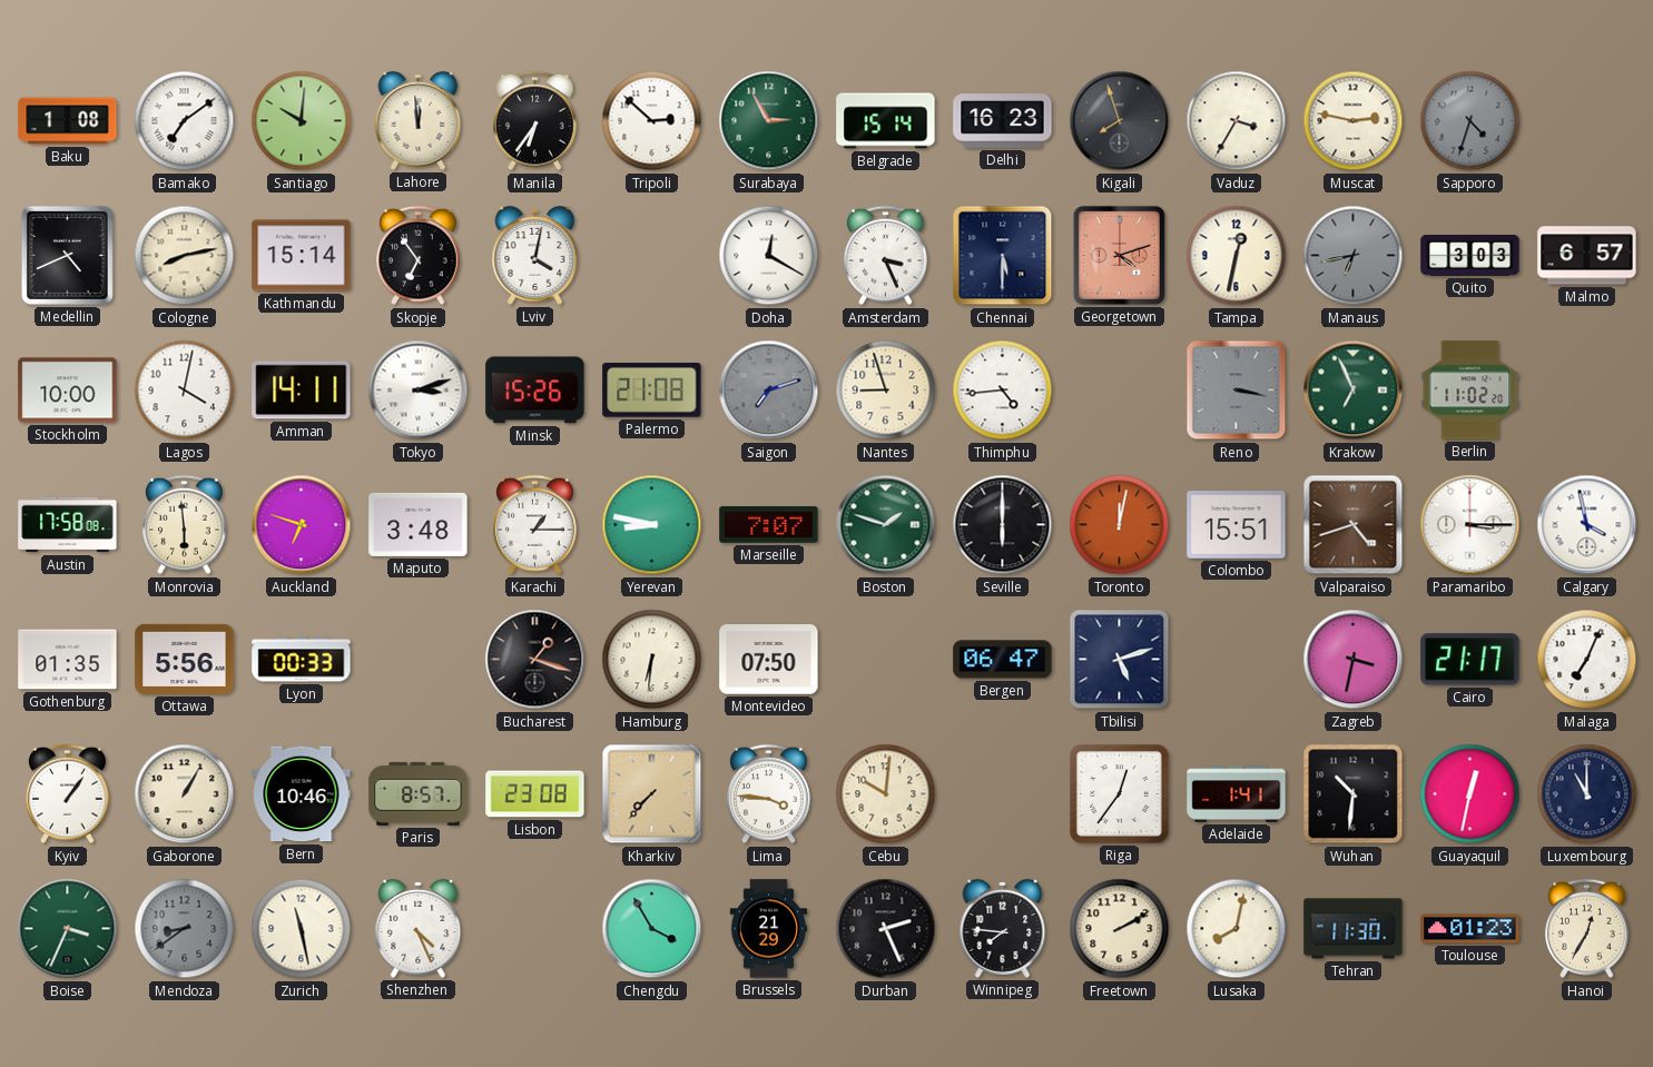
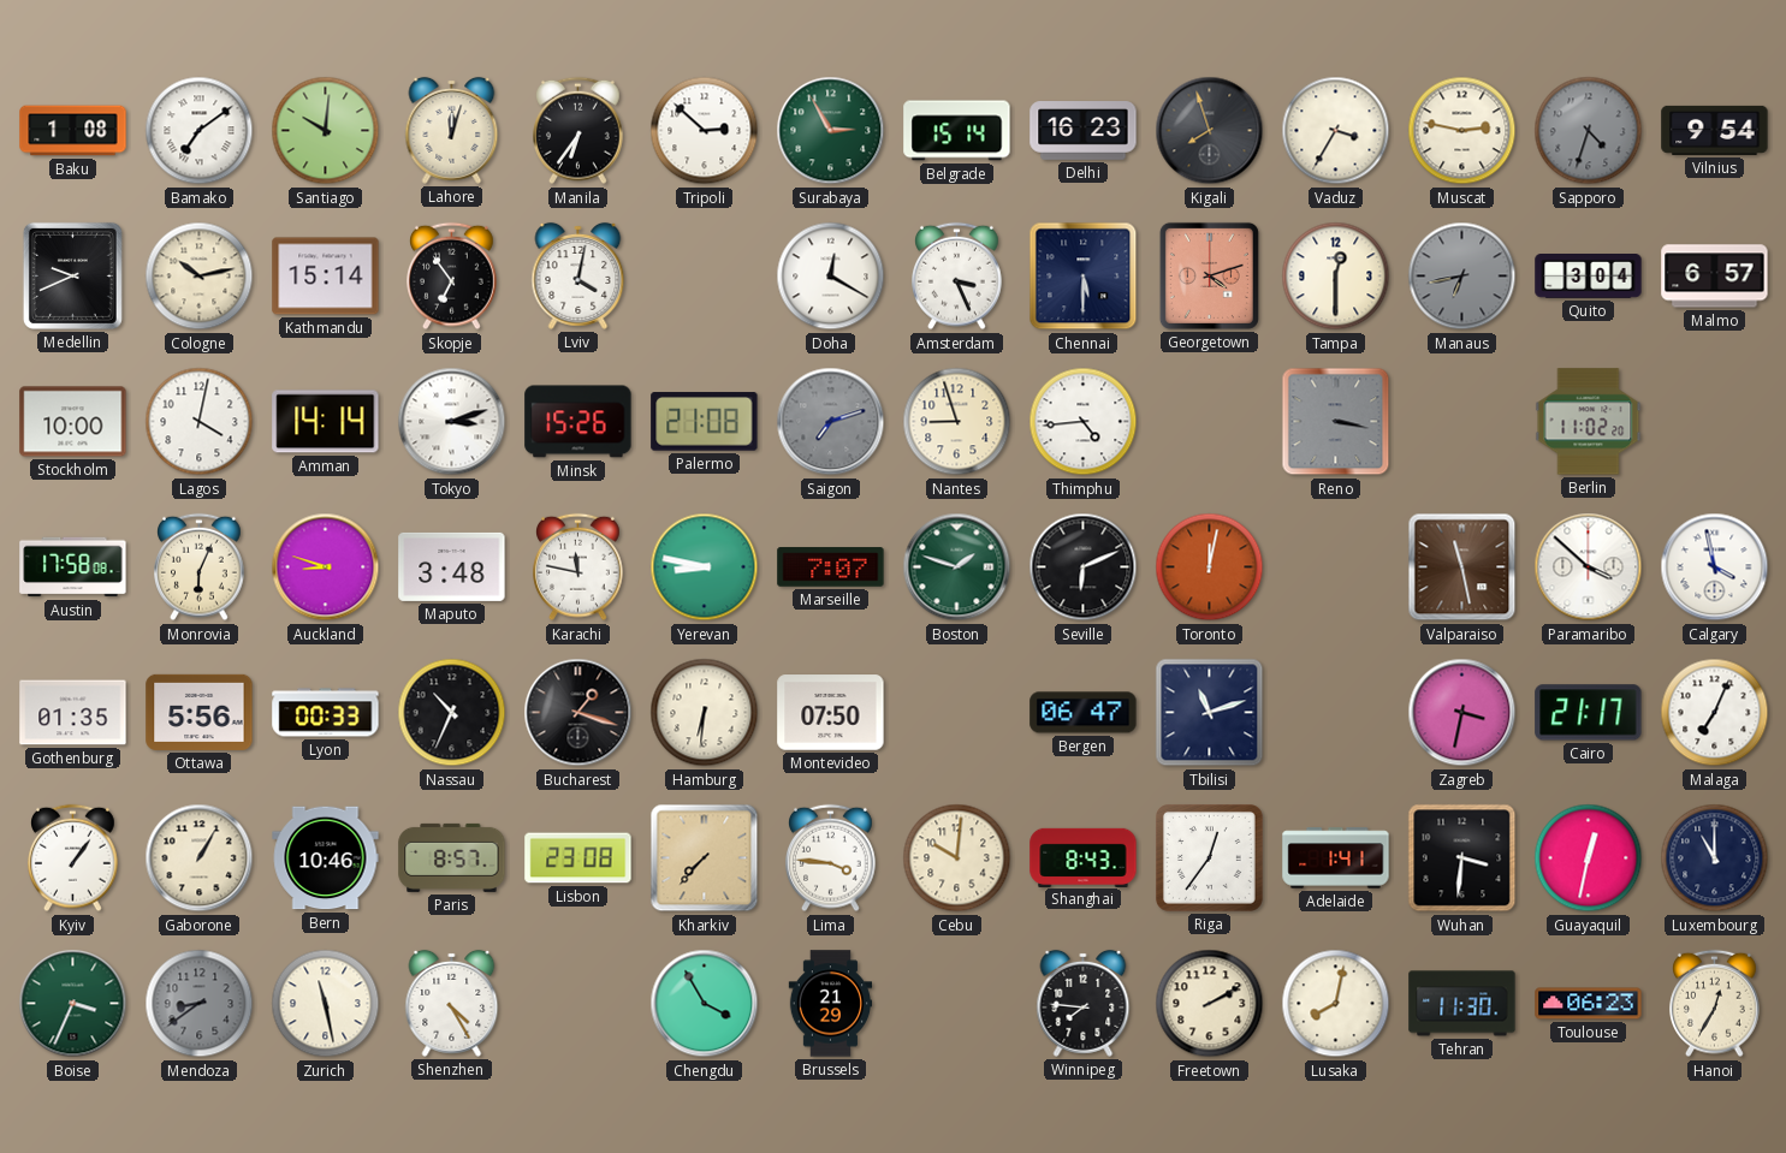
Lahore: 11:59 -> 12:03
Vilnius: none -> 9:54
Medellin: 4:41 -> 9:41
Cologne: 8:13 -> 10:13
Tampa: 12:32 -> 12:30
Quito: 3:03 -> 3:04
Amman: 14:11 -> 14:14
Krakow: 6:56 -> none
Monrovia: 5:59 -> 6:04
Auckland: 6:48 -> 8:48
Karachi: 1:15 -> 11:47
Seville: 6:00 -> 6:11
Colombo: 15:51 -> none
Valparaiso: 4:42 -> 11:28
Paramaribo: 3:15 -> 3:52
Nassau: none -> 10:34
Tbilisi: 5:12 -> 11:12
Shanghai: none -> 8:43
Wuhan: 10:31 -> 3:31
Shenzhen: 4:26 -> 4:25
Durban: 2:26 -> none
Toulouse: 01:23 -> 06:23
